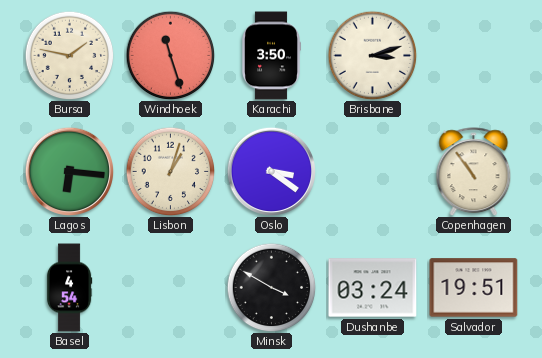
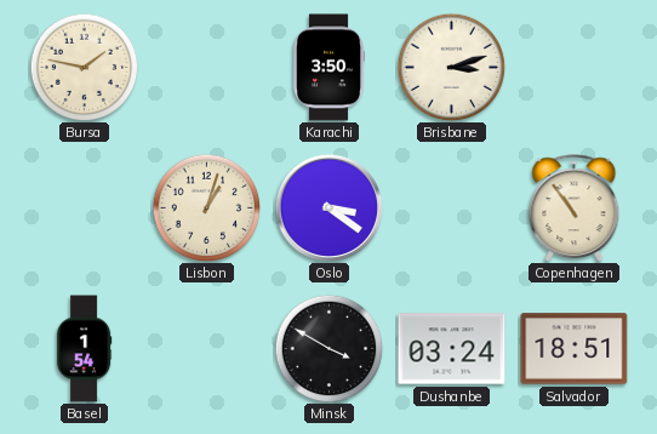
Windhoek: 11:27 -> none
Lagos: 6:16 -> none
Basel: 4:54 -> 1:54
Salvador: 19:51 -> 18:51
